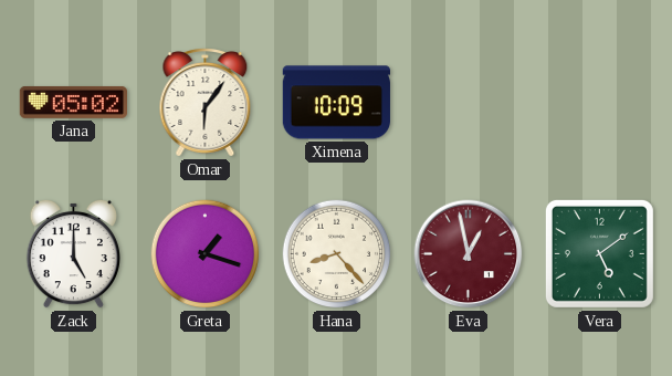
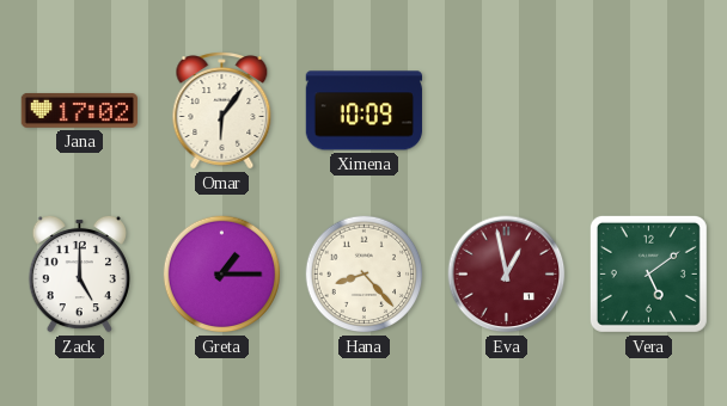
Jana: 05:02 -> 17:02
Greta: 1:18 -> 1:15
